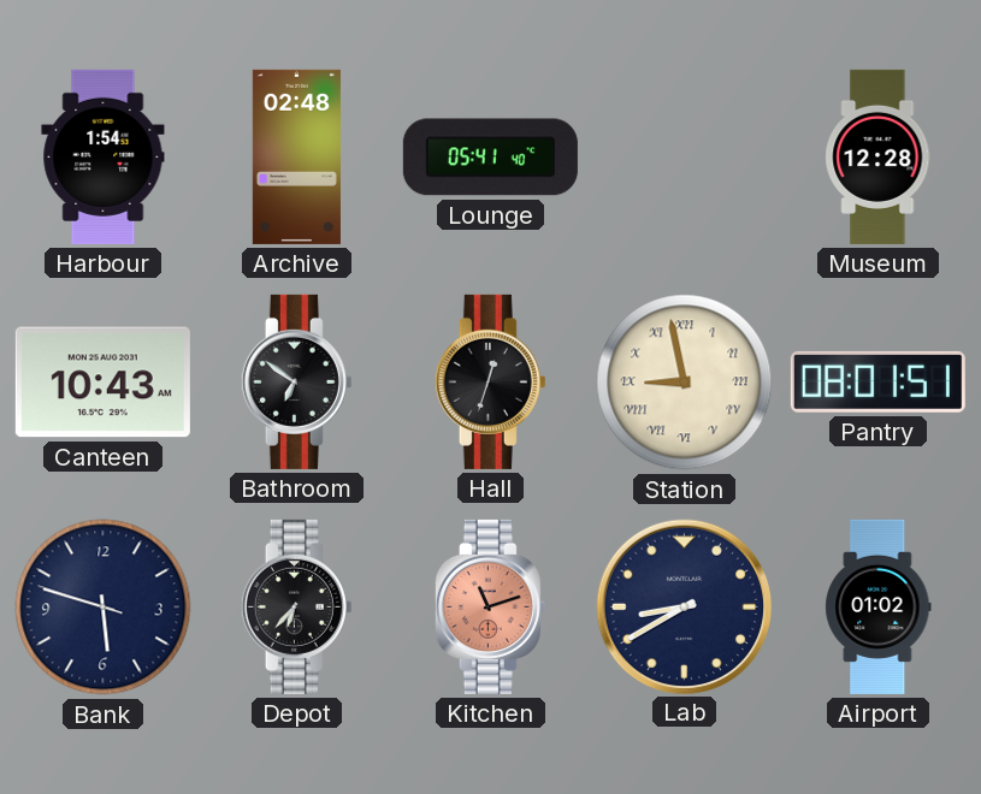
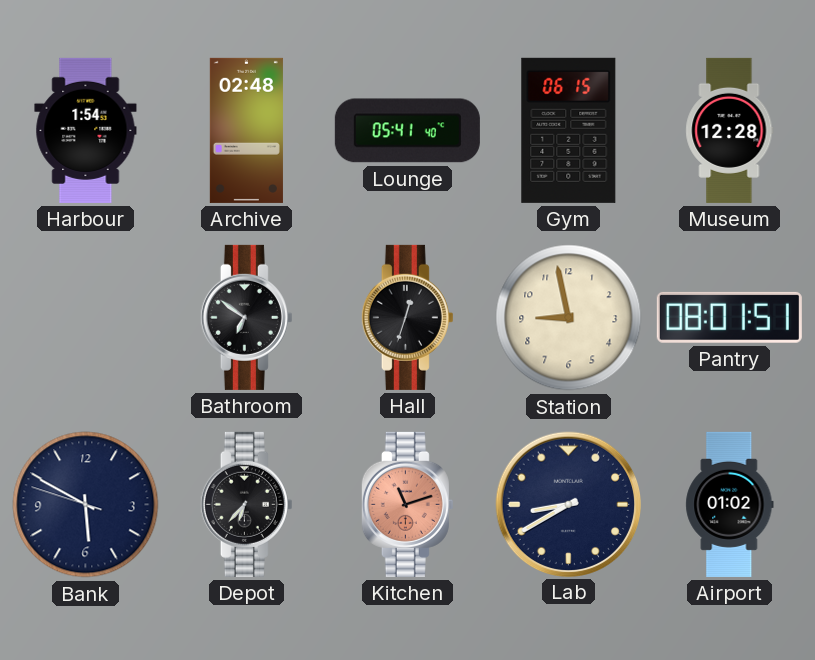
Gym: none -> 06:15
Canteen: 10:43 -> none
Station numerals: Roman -> Arabic
Bank: 5:47 -> 5:49
